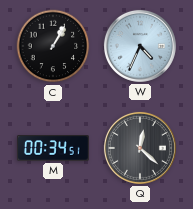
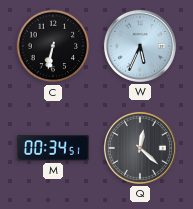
C: 1:05 -> 6:32
W: 4:34 -> 5:34
